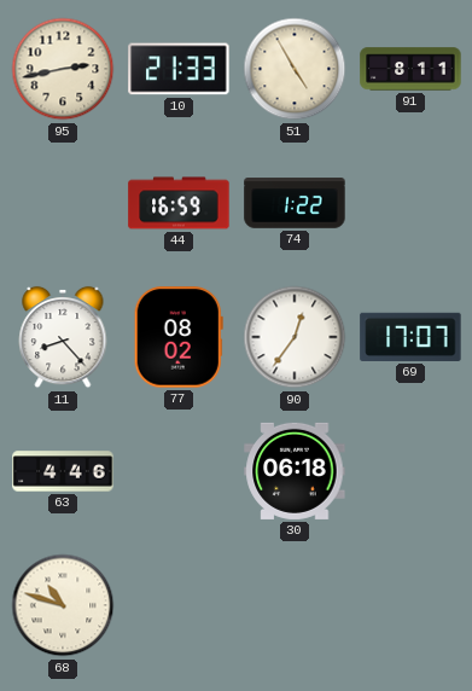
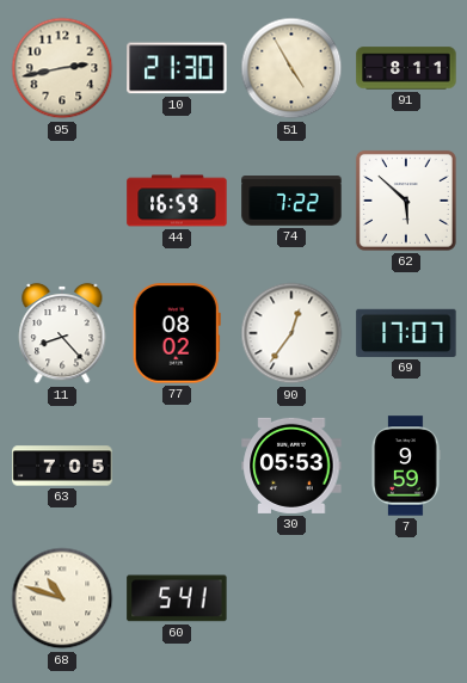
10: 21:33 -> 21:30
74: 1:22 -> 7:22
62: none -> 5:52
63: 4:46 -> 7:05
30: 06:18 -> 05:53
7: none -> 9:59
60: none -> 5:41
